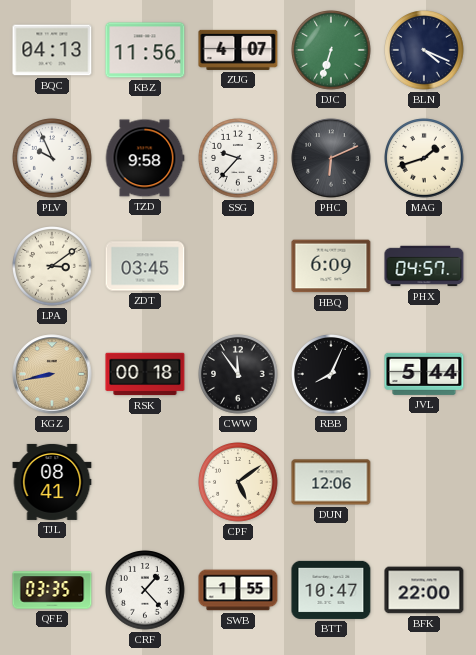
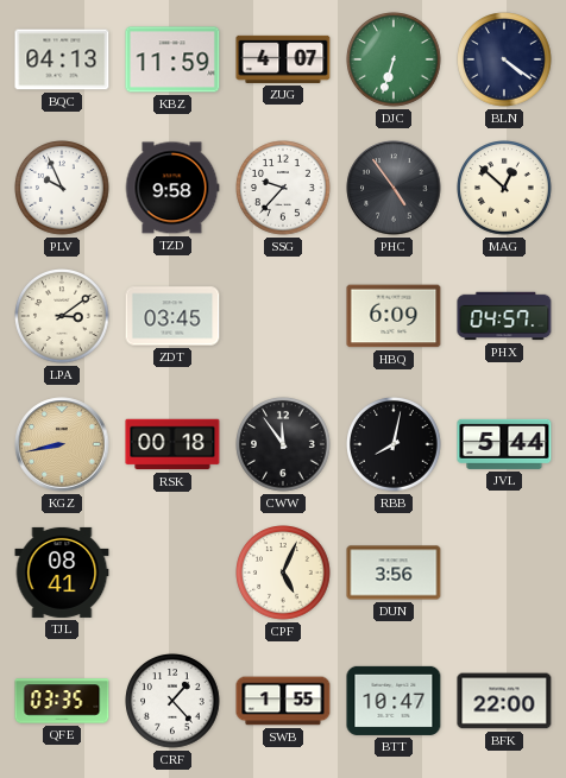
KBZ: 11:56 -> 11:59
BLN: 4:19 -> 4:21
PHC: 6:11 -> 4:54
MAG: 1:42 -> 12:52
RBB: 8:04 -> 8:02
CPF: 5:09 -> 5:04
DUN: 12:06 -> 3:56
